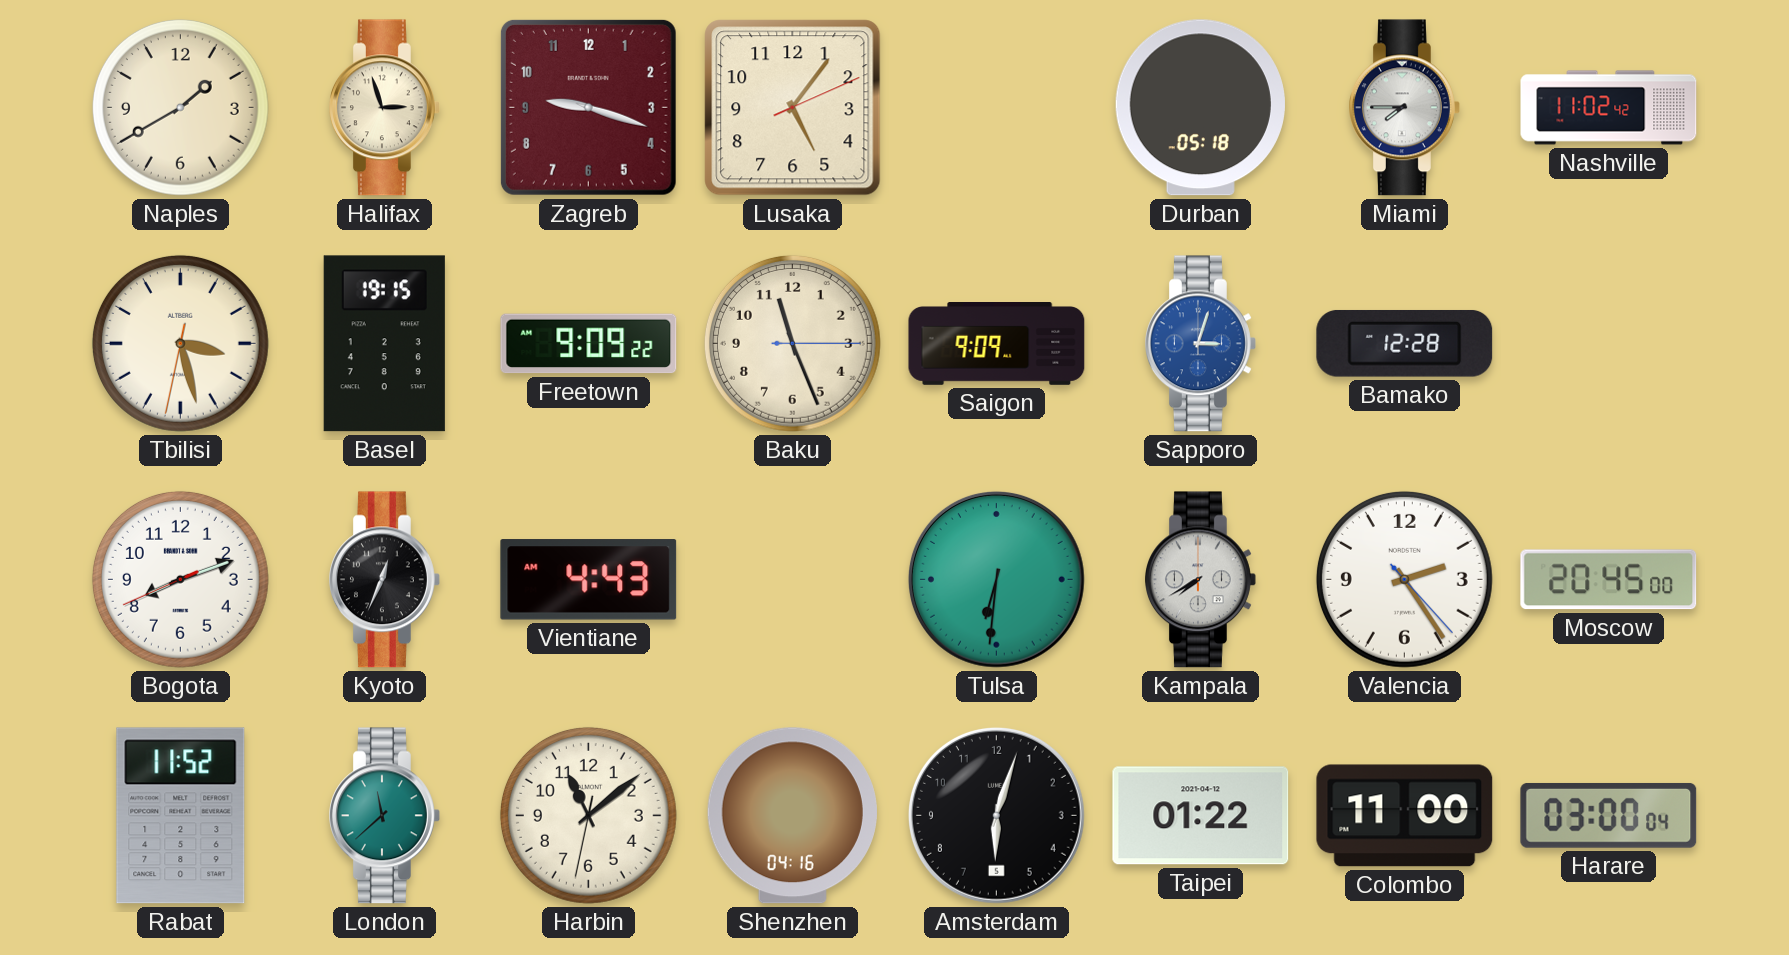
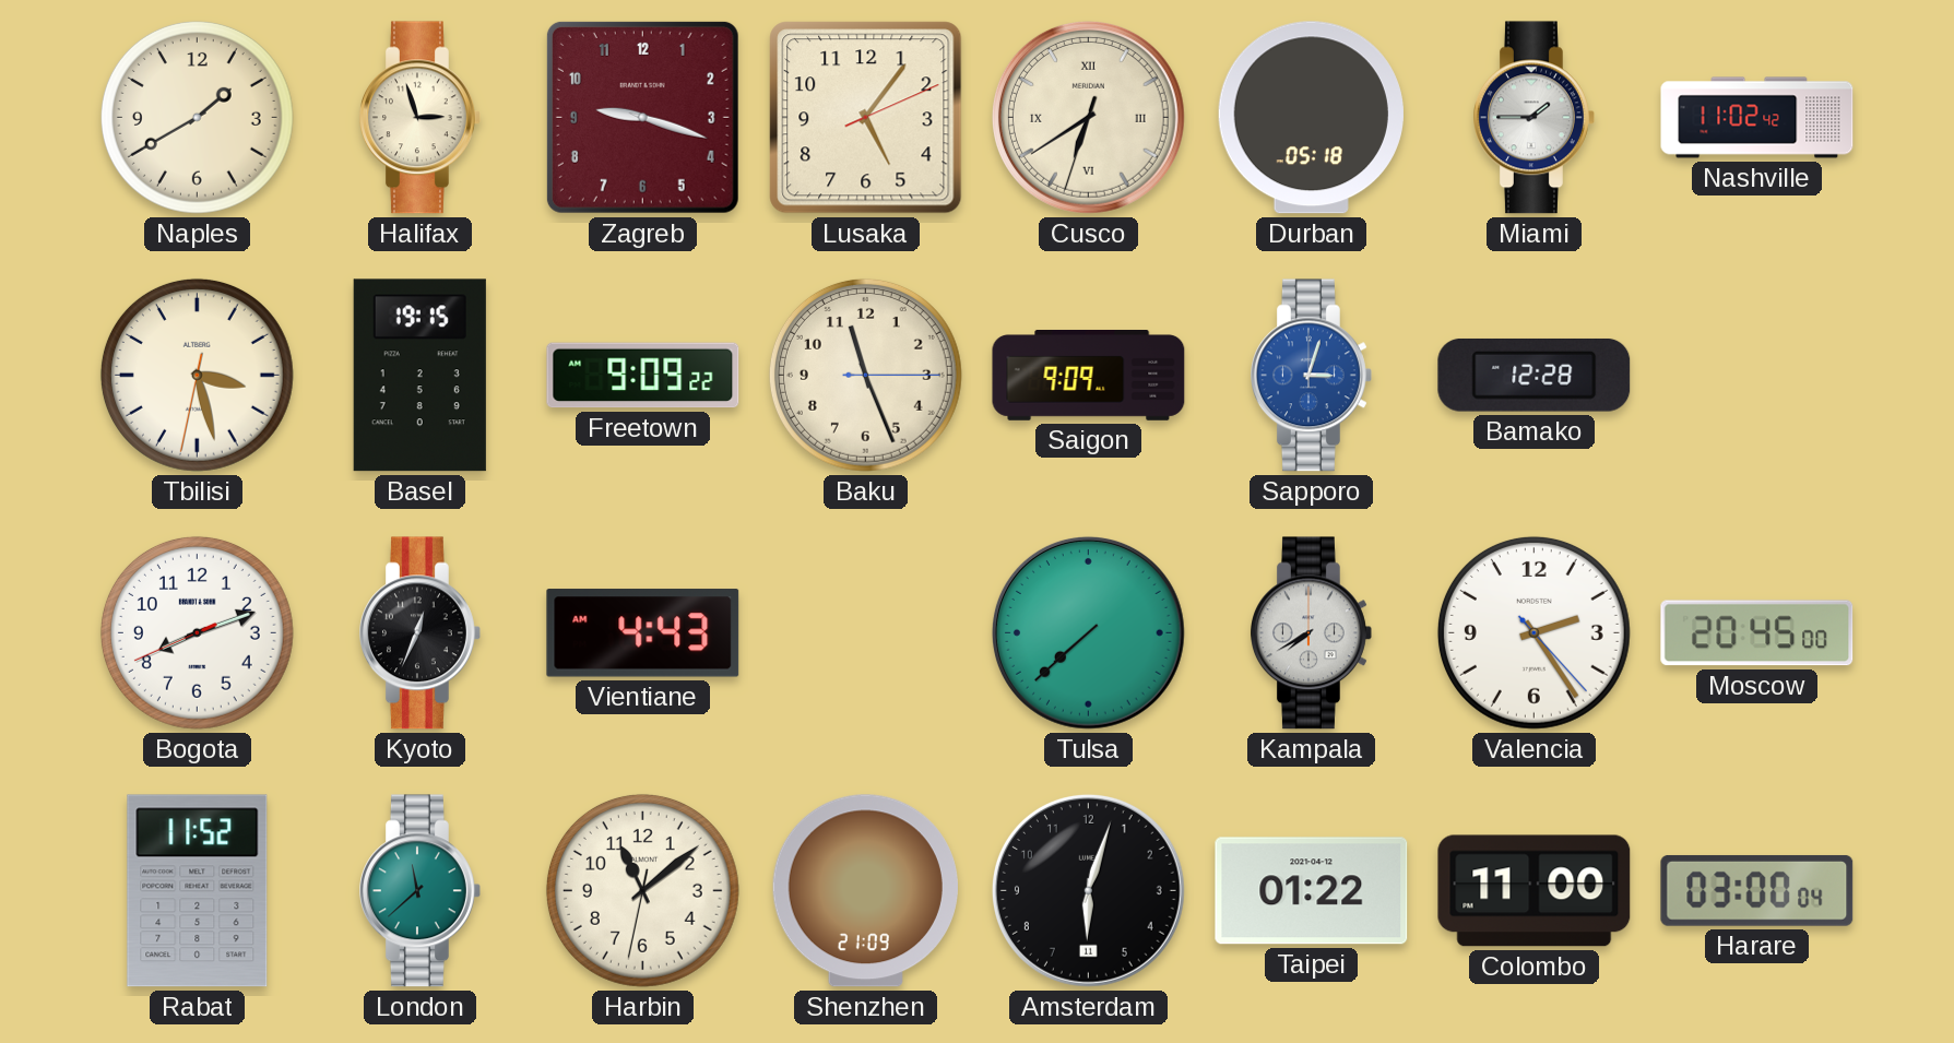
Cusco: none -> 6:39
Miami: 7:45 -> 1:45
Tulsa: 6:31 -> 7:38
Shenzhen: 04:16 -> 21:09
Amsterdam date: 5 -> 11
